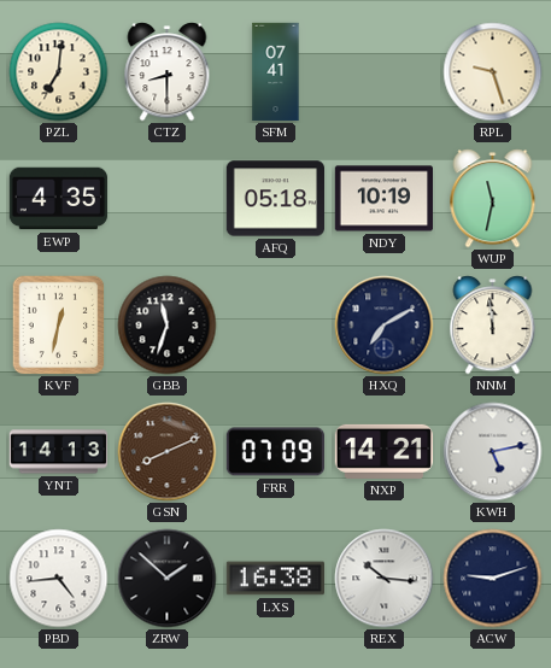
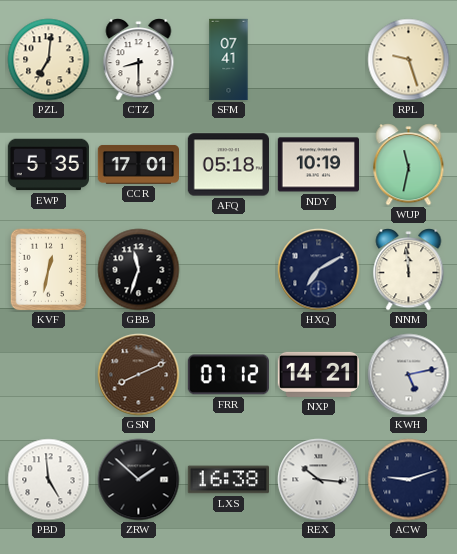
EWP: 4:35 -> 5:35
CCR: none -> 17:01
YNT: 14:13 -> none
FRR: 07:09 -> 07:12
PBD: 4:44 -> 4:59
